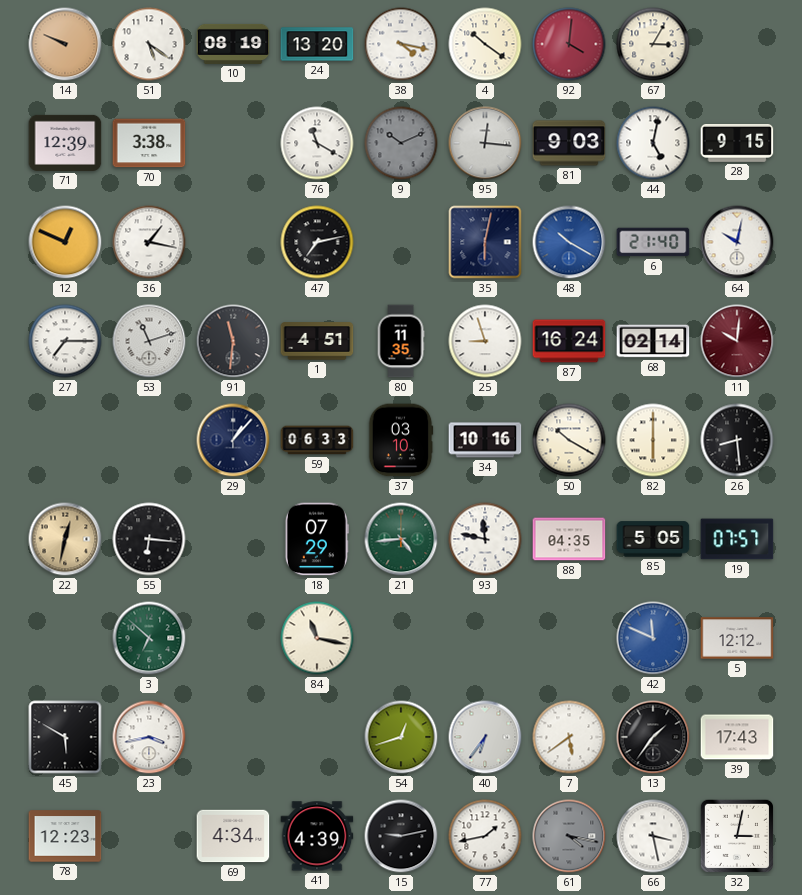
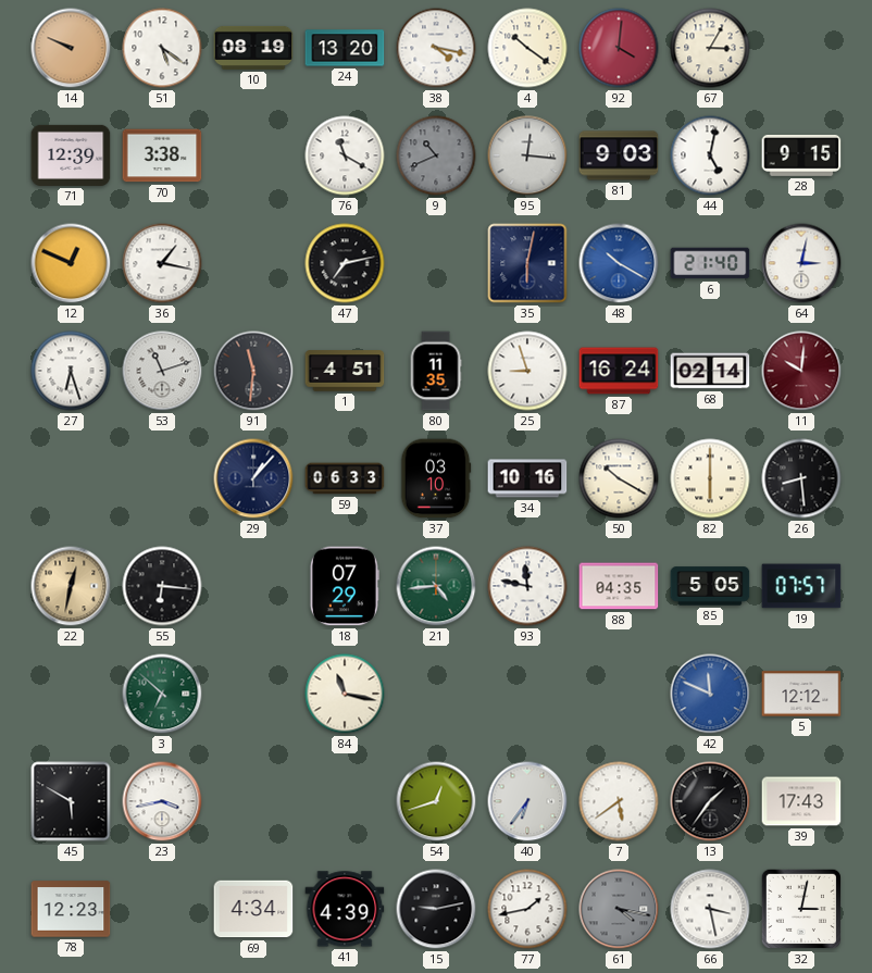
9: 10:11 -> 10:41
64: 10:02 -> 3:02
27: 7:15 -> 6:27
